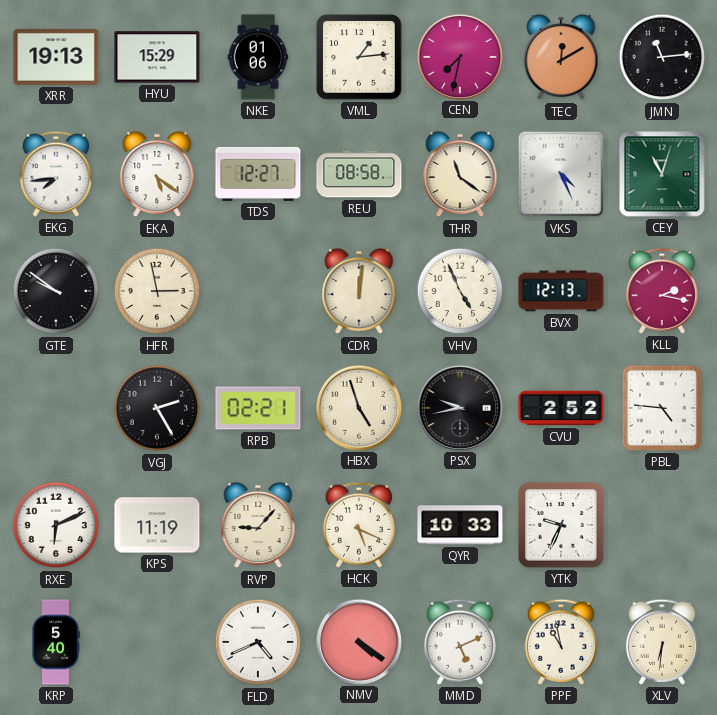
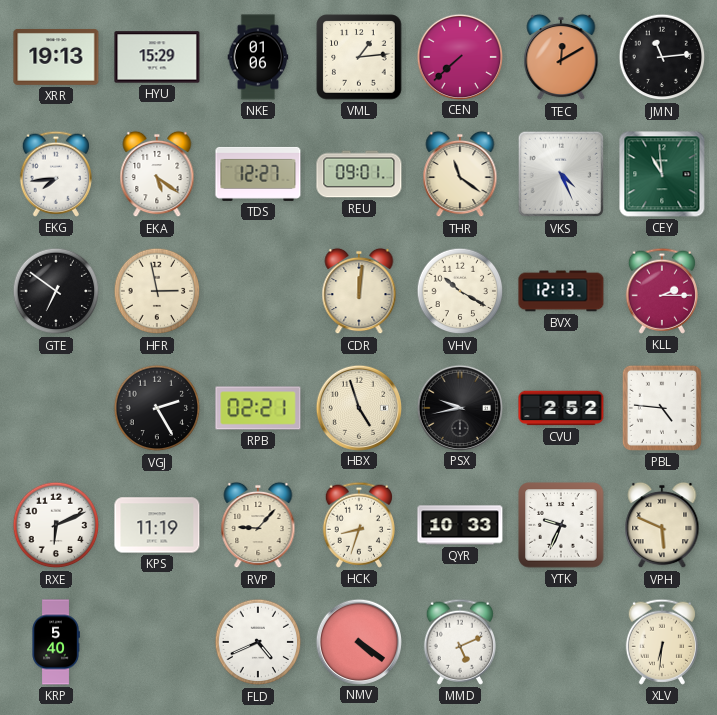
CEN: 7:32 -> 7:38
REU: 08:58 -> 09:01
CEY: 11:03 -> 10:59
GTE: 9:51 -> 6:51
VHV: 4:56 -> 10:20
KLL: 2:17 -> 2:15
HCK: 5:19 -> 8:33
VPH: none -> 5:49
PPF: 10:58 -> none
